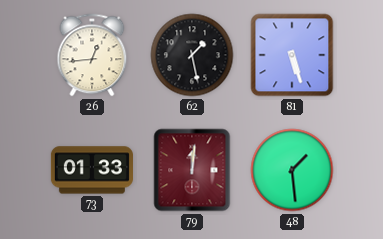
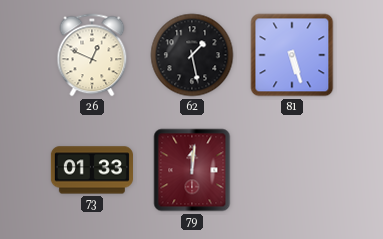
26: 12:44 -> 12:49
48: 1:29 -> none
